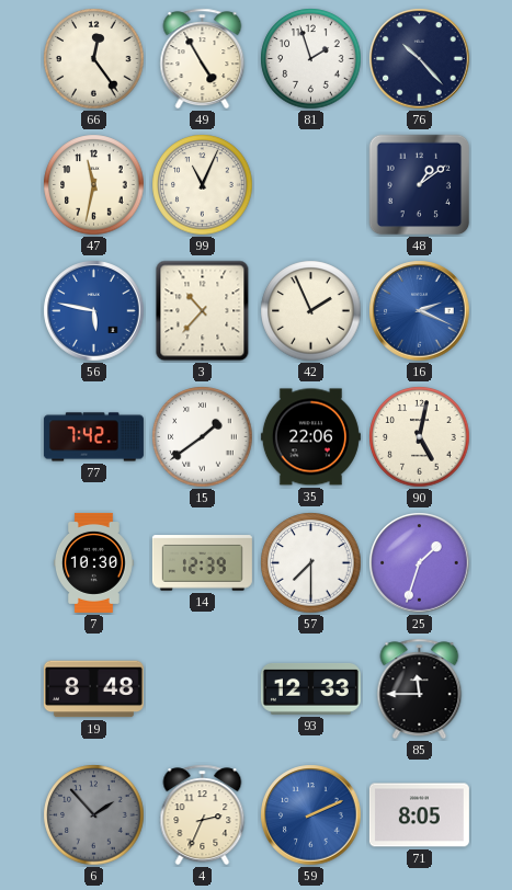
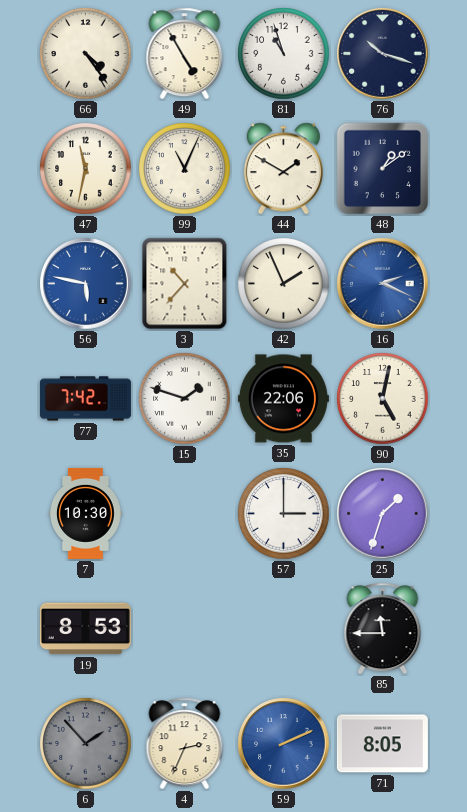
66: 12:24 -> 4:24
81: 1:57 -> 10:57
76: 10:23 -> 10:18
44: none -> 1:50
15: 1:39 -> 1:48
14: 12:39 -> none
57: 7:30 -> 3:00
19: 8:48 -> 8:53
93: 12:33 -> none
